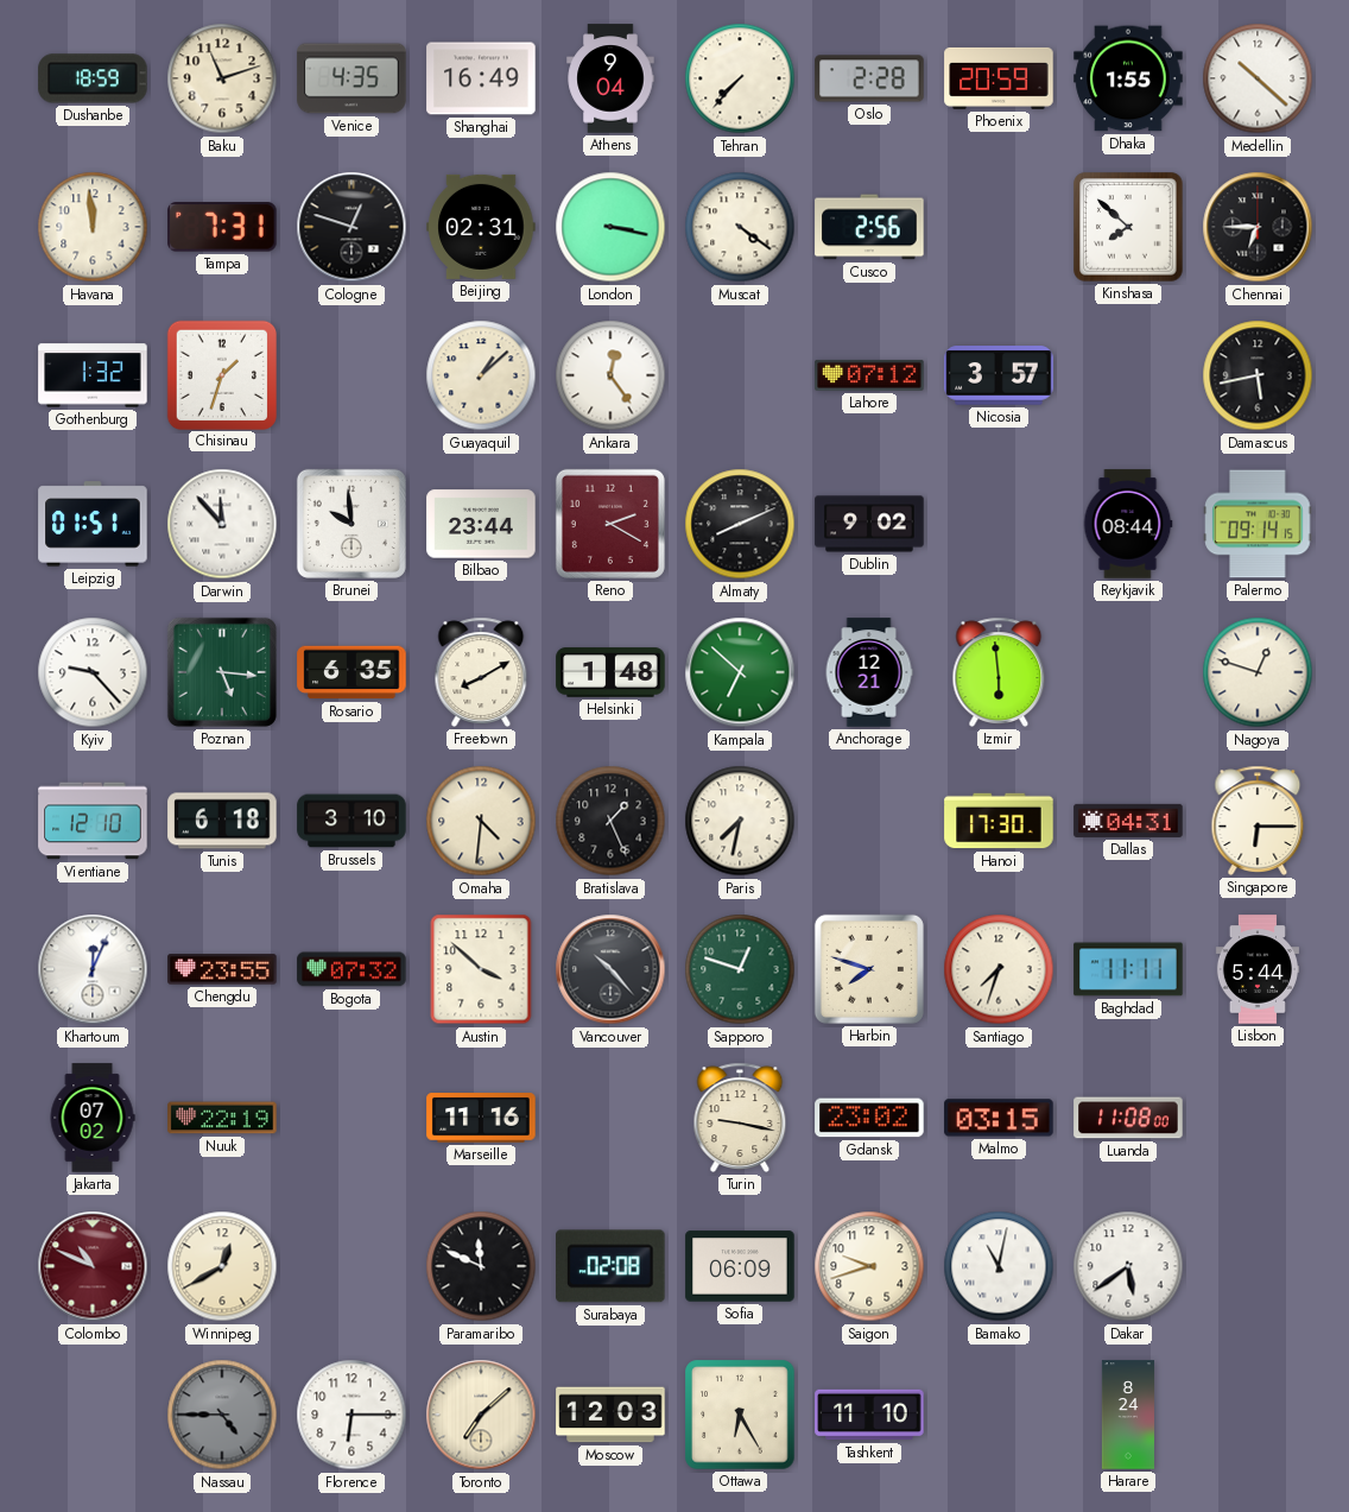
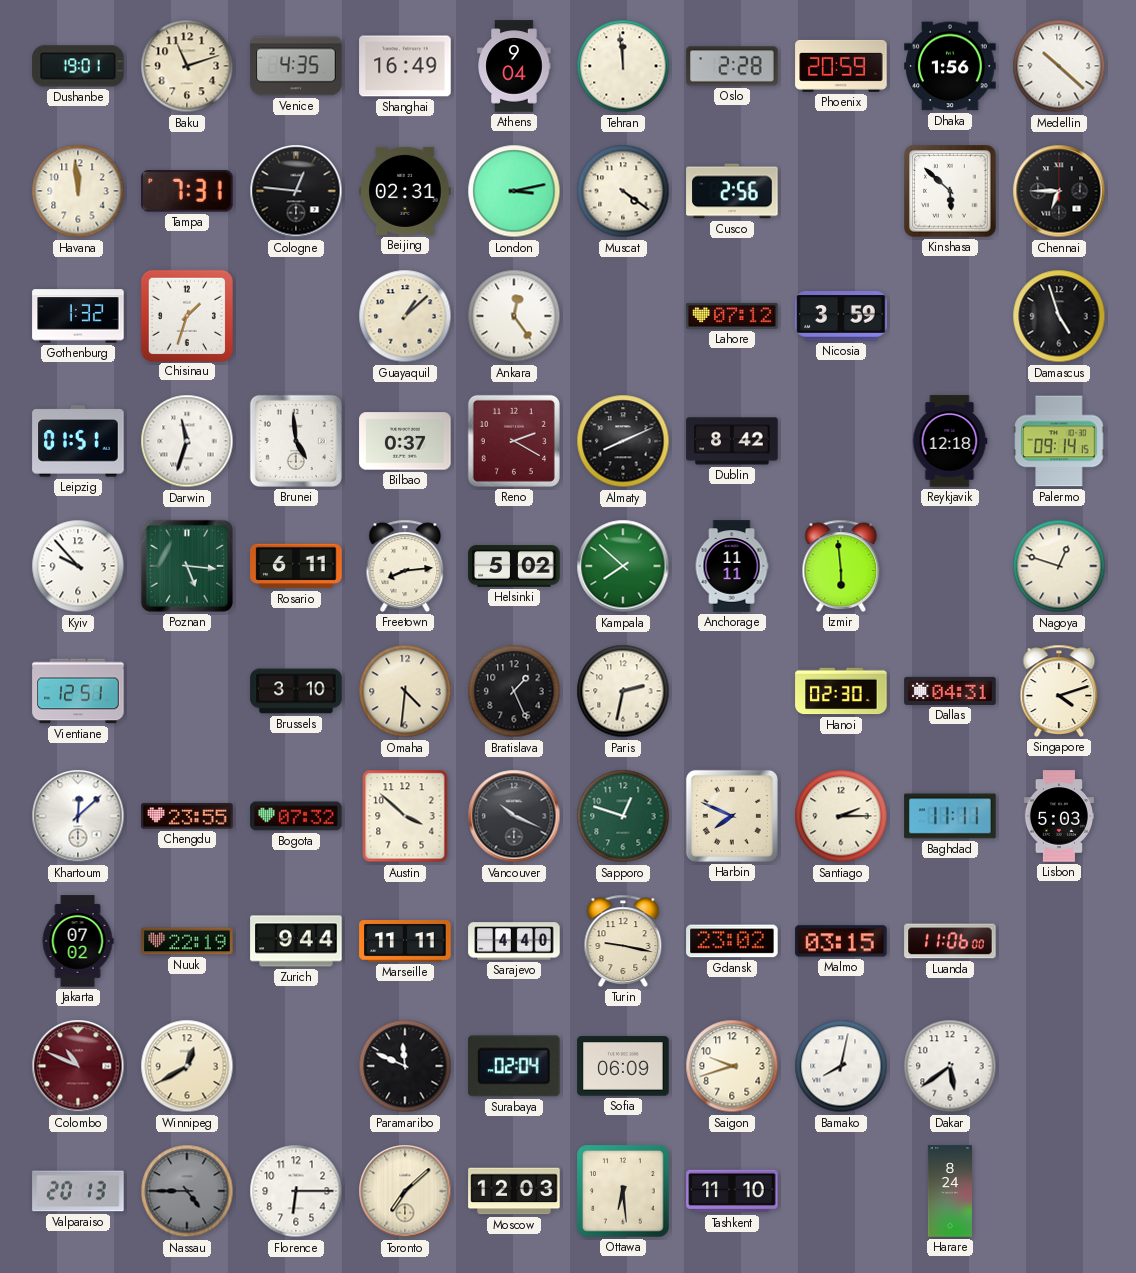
Dushanbe: 18:59 -> 19:01
Tehran: 7:37 -> 11:59
Dhaka: 1:55 -> 1:56
Cologne: 12:48 -> 12:46
London: 3:17 -> 3:13
Kinshasa: 7:52 -> 5:52
Nicosia: 3:57 -> 3:59
Damascus: 5:43 -> 4:57
Darwin: 11:53 -> 11:33
Brunei: 9:59 -> 4:59
Bilbao: 23:44 -> 0:37
Dublin: 9:02 -> 8:42
Reykjavik: 08:44 -> 12:18
Kyiv: 9:23 -> 9:53
Rosario: 6:35 -> 6:11
Freetown: 8:10 -> 8:14
Helsinki: 1:48 -> 5:02
Kampala: 6:52 -> 7:52
Anchorage: 12:21 -> 11:11
Vientiane: 12:10 -> 12:51
Tunis: 6:18 -> none
Paris: 7:32 -> 2:32
Hanoi: 17:30 -> 02:30
Singapore: 6:15 -> 4:12
Khartoum: 12:04 -> 12:08
Vancouver: 10:23 -> 10:19
Harbin: 7:48 -> 7:49
Santiago: 7:33 -> 2:15
Lisbon: 5:44 -> 5:03
Zurich: none -> 9:44
Marseille: 11:16 -> 11:11
Sarajevo: none -> 4:40
Luanda: 11:08 -> 11:06
Surabaya: 02:08 -> 02:04
Bamako: 11:02 -> 8:02
Valparaiso: none -> 20:13
Ottawa: 6:25 -> 6:29
